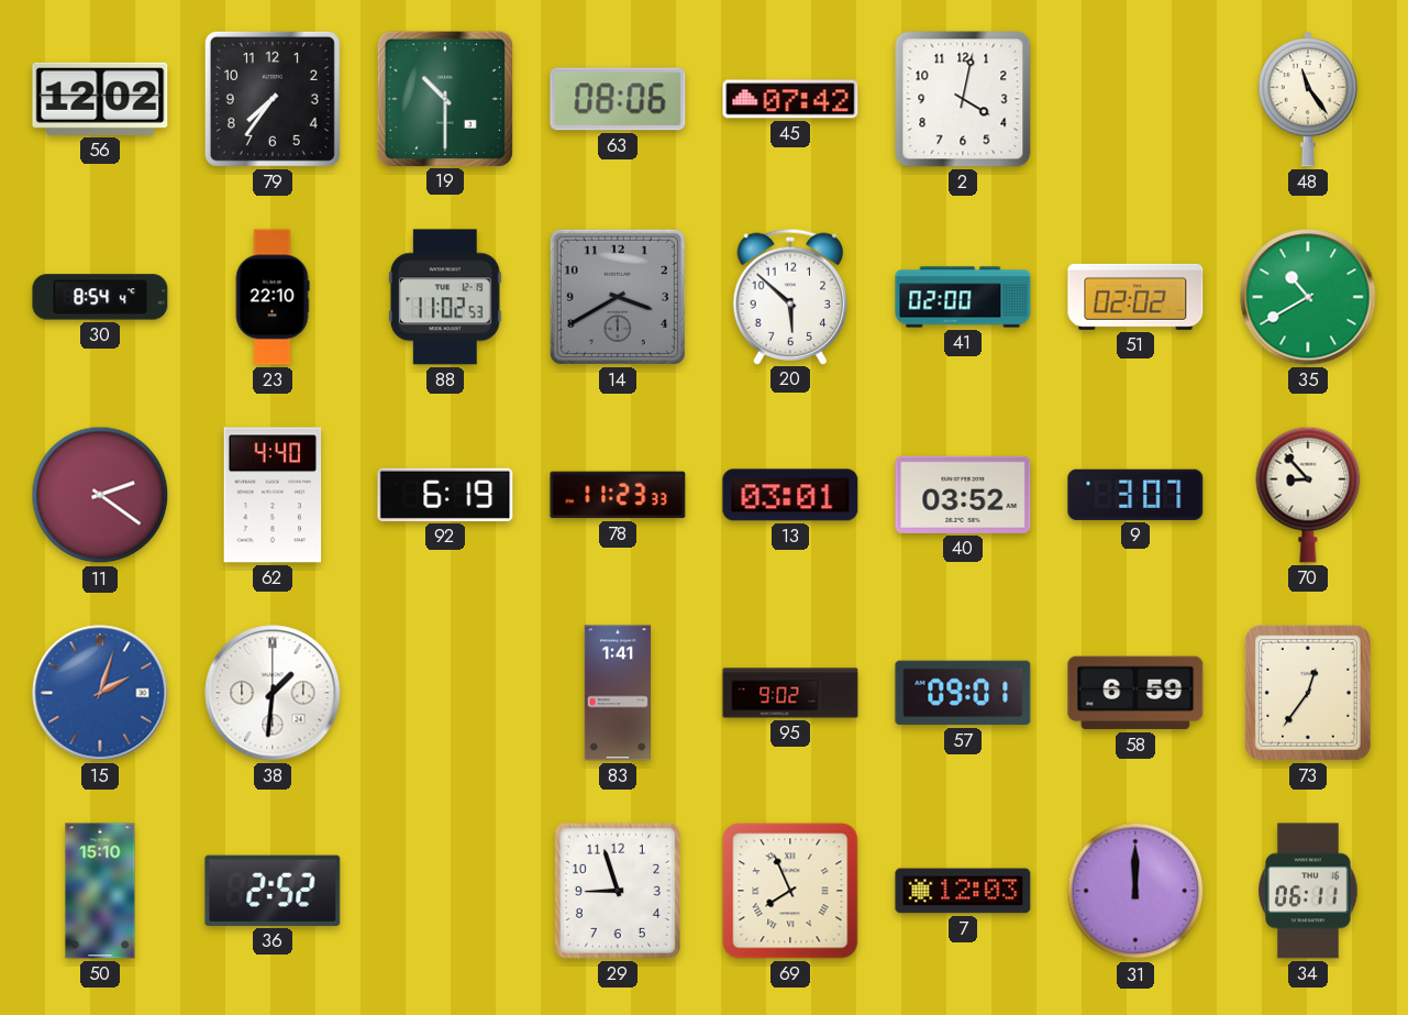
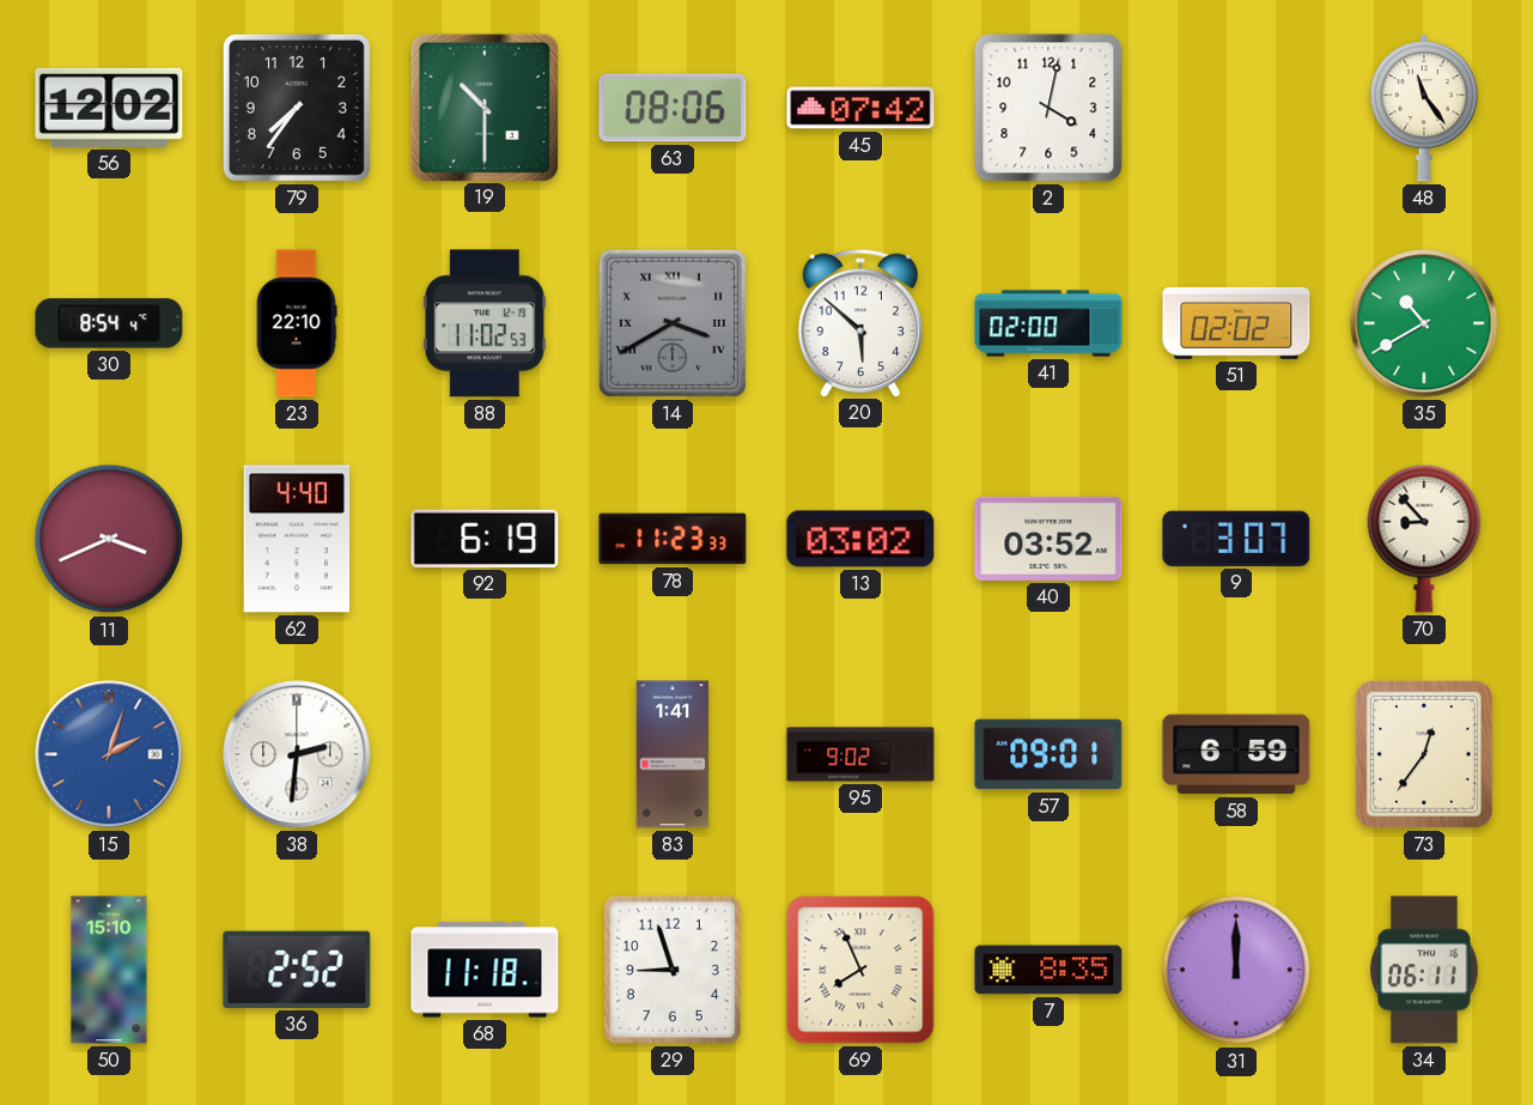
14 numerals: Arabic -> Roman
11: 2:21 -> 3:41
13: 03:01 -> 03:02
38: 1:31 -> 2:31
68: none -> 11:18
7: 12:03 -> 8:35
